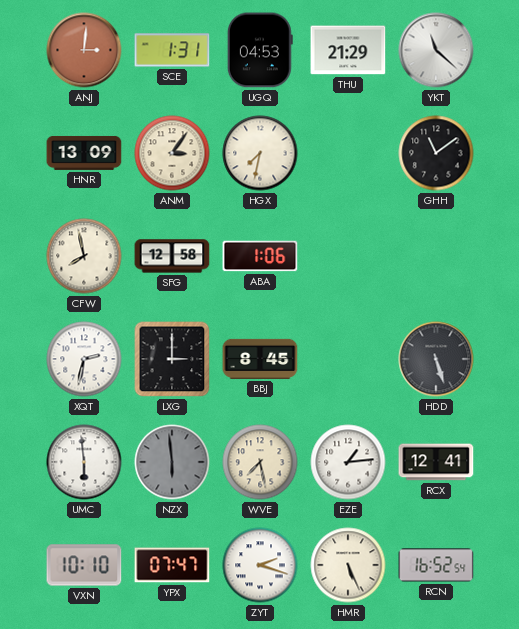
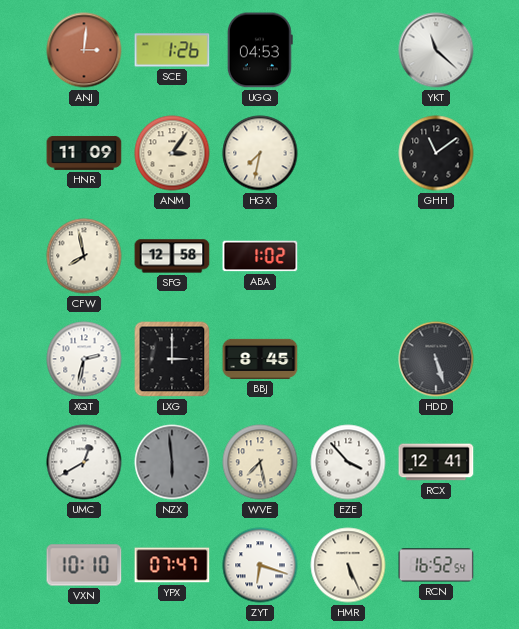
SCE: 1:31 -> 1:26
THU: 21:29 -> none
HNR: 13:09 -> 11:09
ABA: 1:06 -> 1:02
UMC: 5:59 -> 12:40
EZE: 1:14 -> 3:53
ZYT: 2:18 -> 6:18
